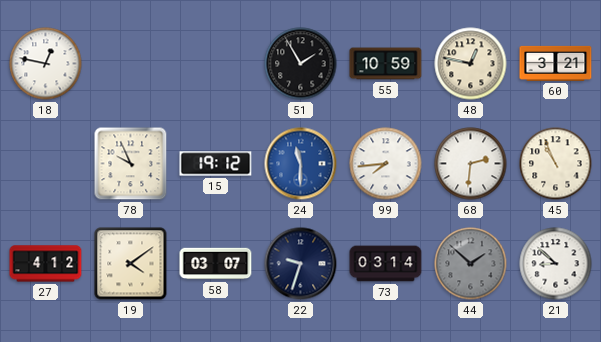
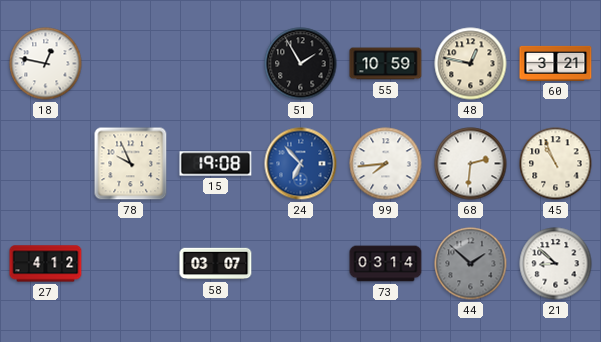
15: 19:12 -> 19:08
24: 11:30 -> 6:53
19: 4:09 -> none
22: 9:33 -> none
